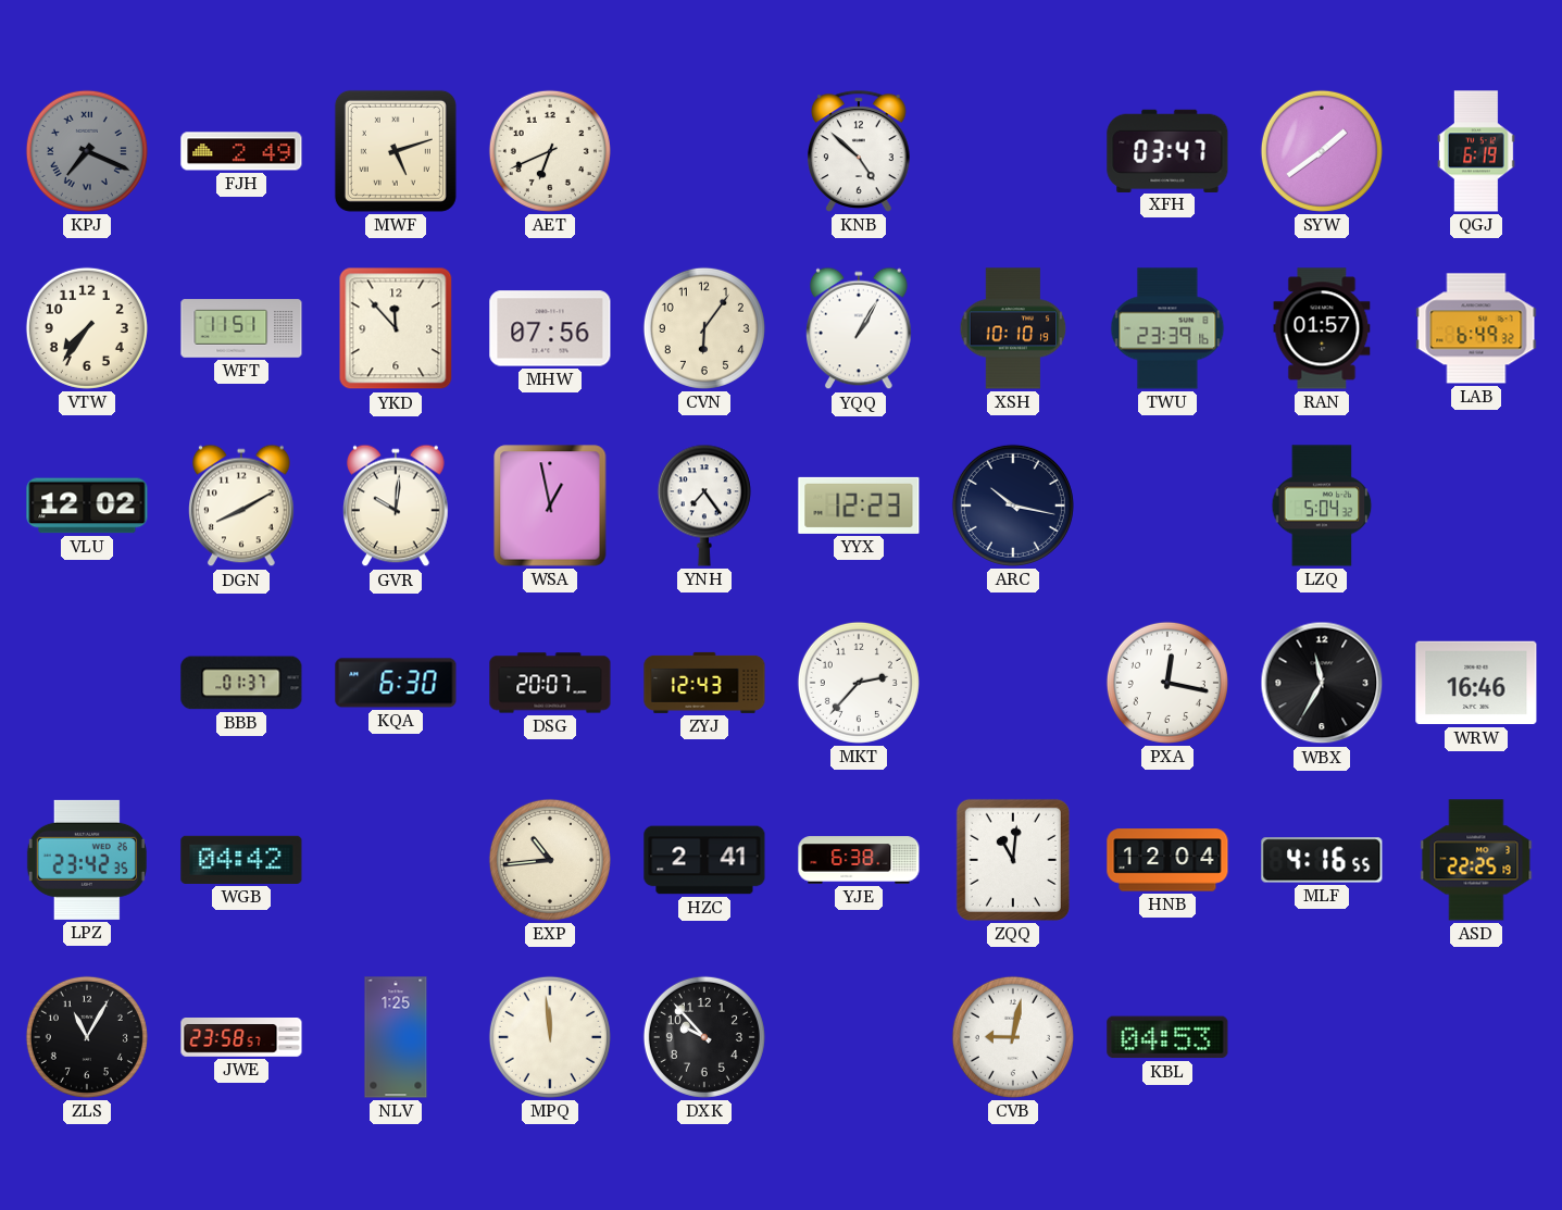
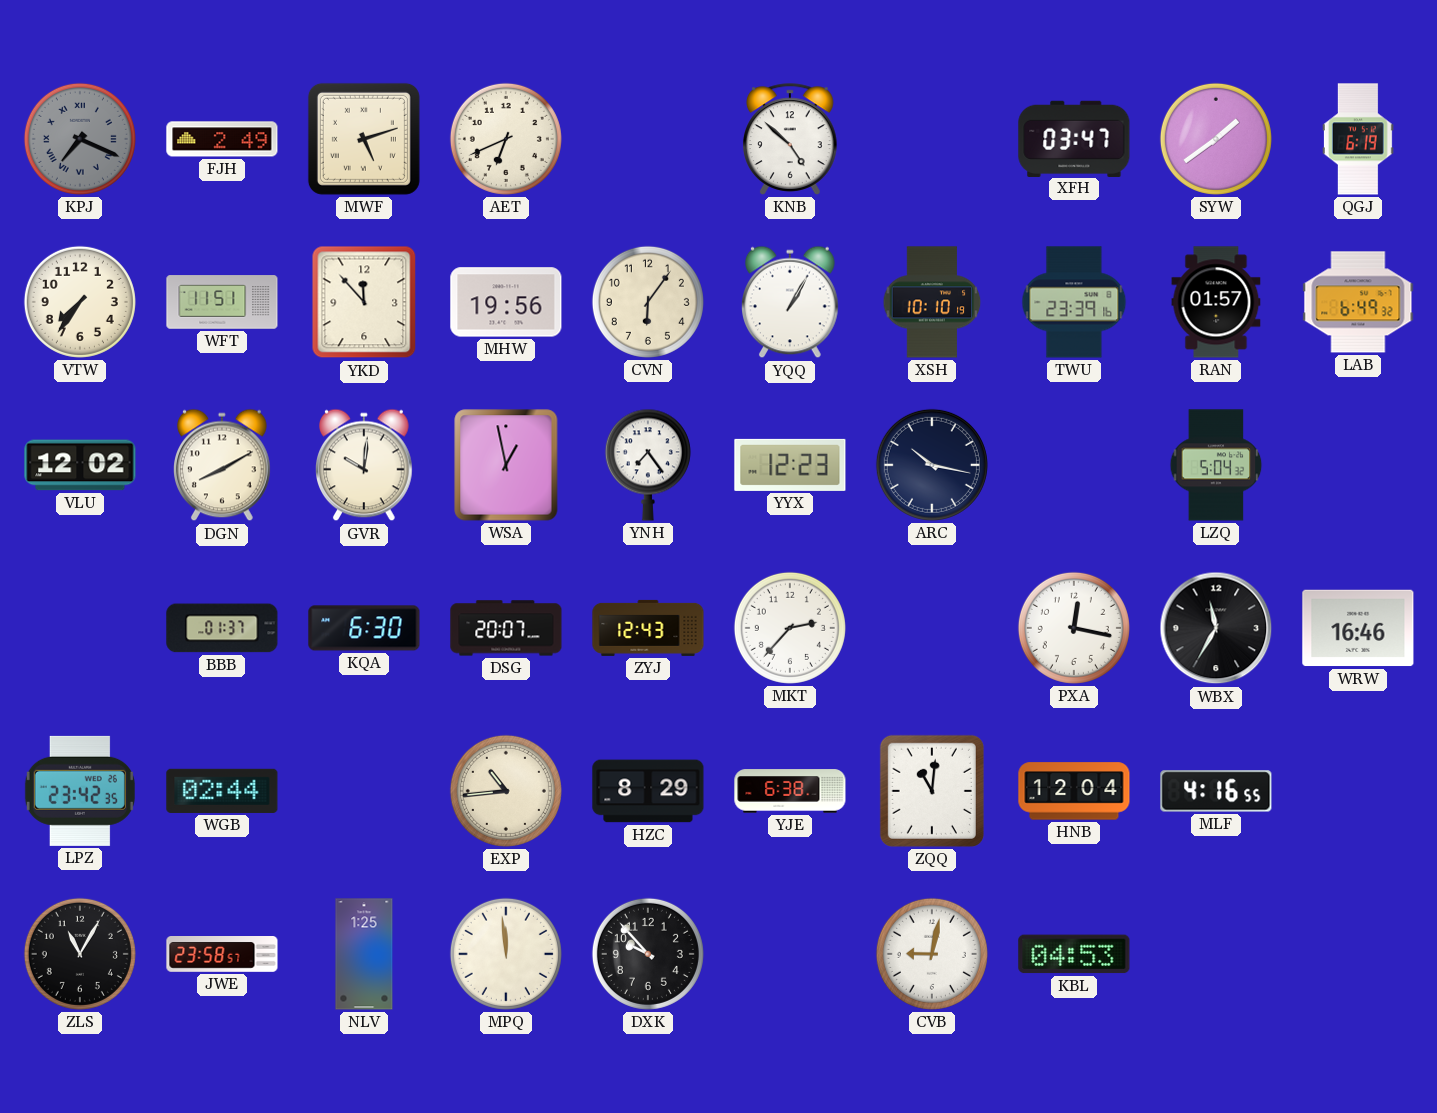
MHW: 07:56 -> 19:56
WGB: 04:42 -> 02:44
HZC: 2:41 -> 8:29
ASD: 22:25 -> none
